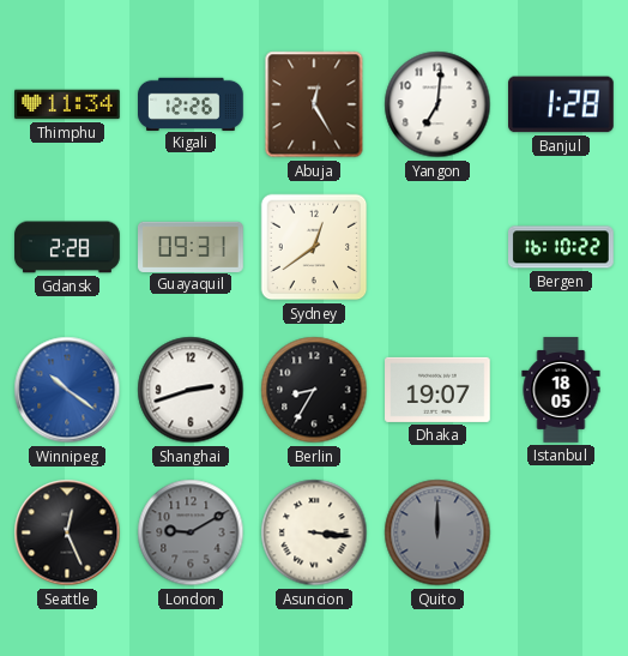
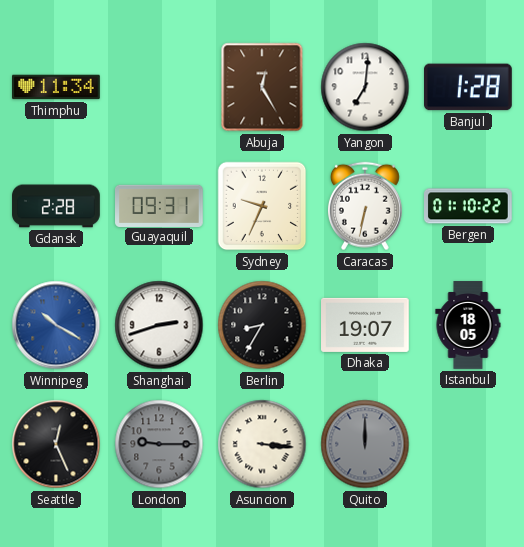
Kigali: 12:26 -> none
Sydney: 12:39 -> 9:34
Caracas: none -> 6:32
Bergen: 16:10 -> 01:10
Winnipeg: 10:21 -> 10:20
London: 9:10 -> 9:15
